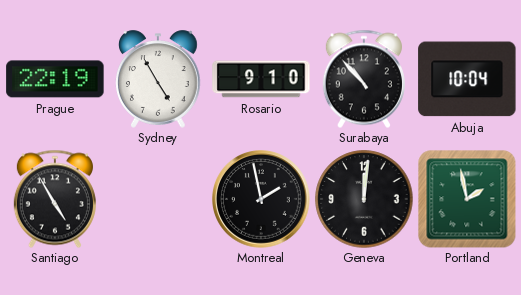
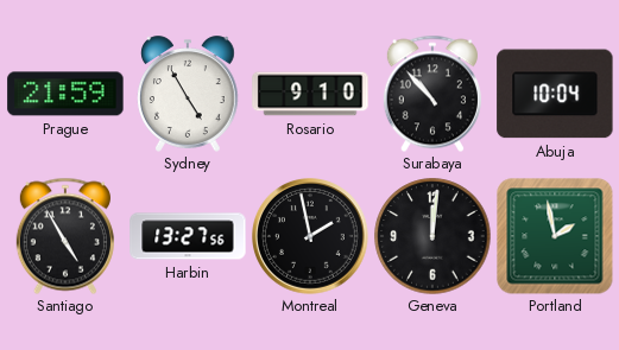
Prague: 22:19 -> 21:59
Harbin: none -> 13:27
